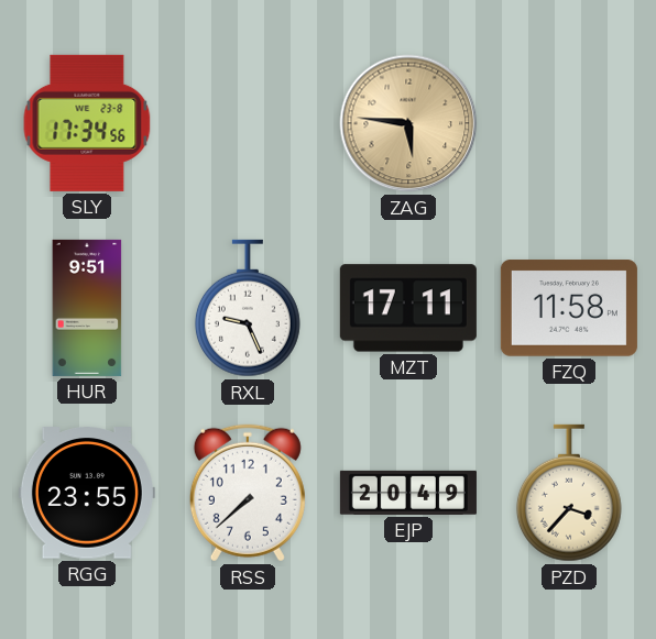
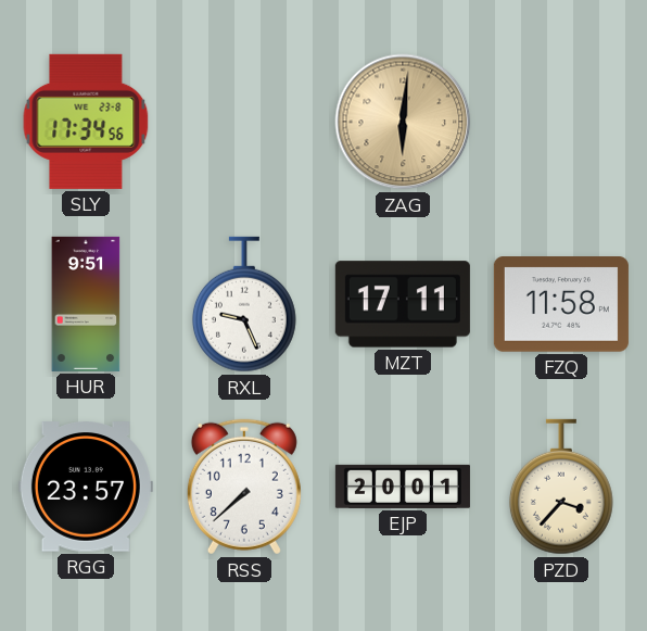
ZAG: 5:46 -> 6:01
RGG: 23:55 -> 23:57
EJP: 20:49 -> 20:01
